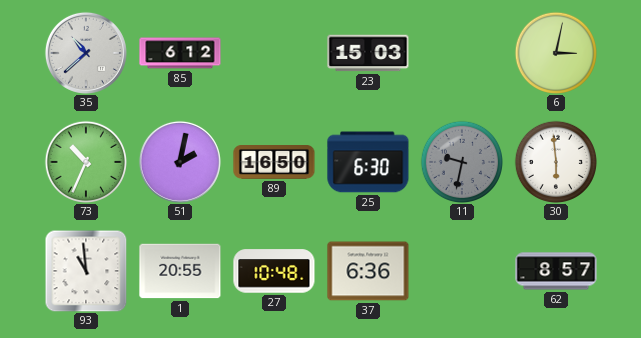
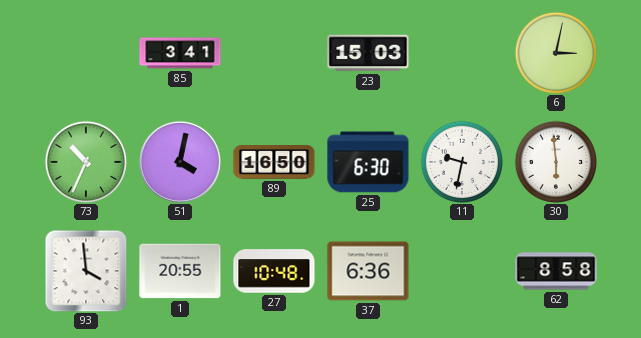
35: 10:38 -> none
85: 6:12 -> 3:41
51: 2:02 -> 4:02
11 dial: grey -> white
93: 10:59 -> 3:59
62: 8:57 -> 8:58
